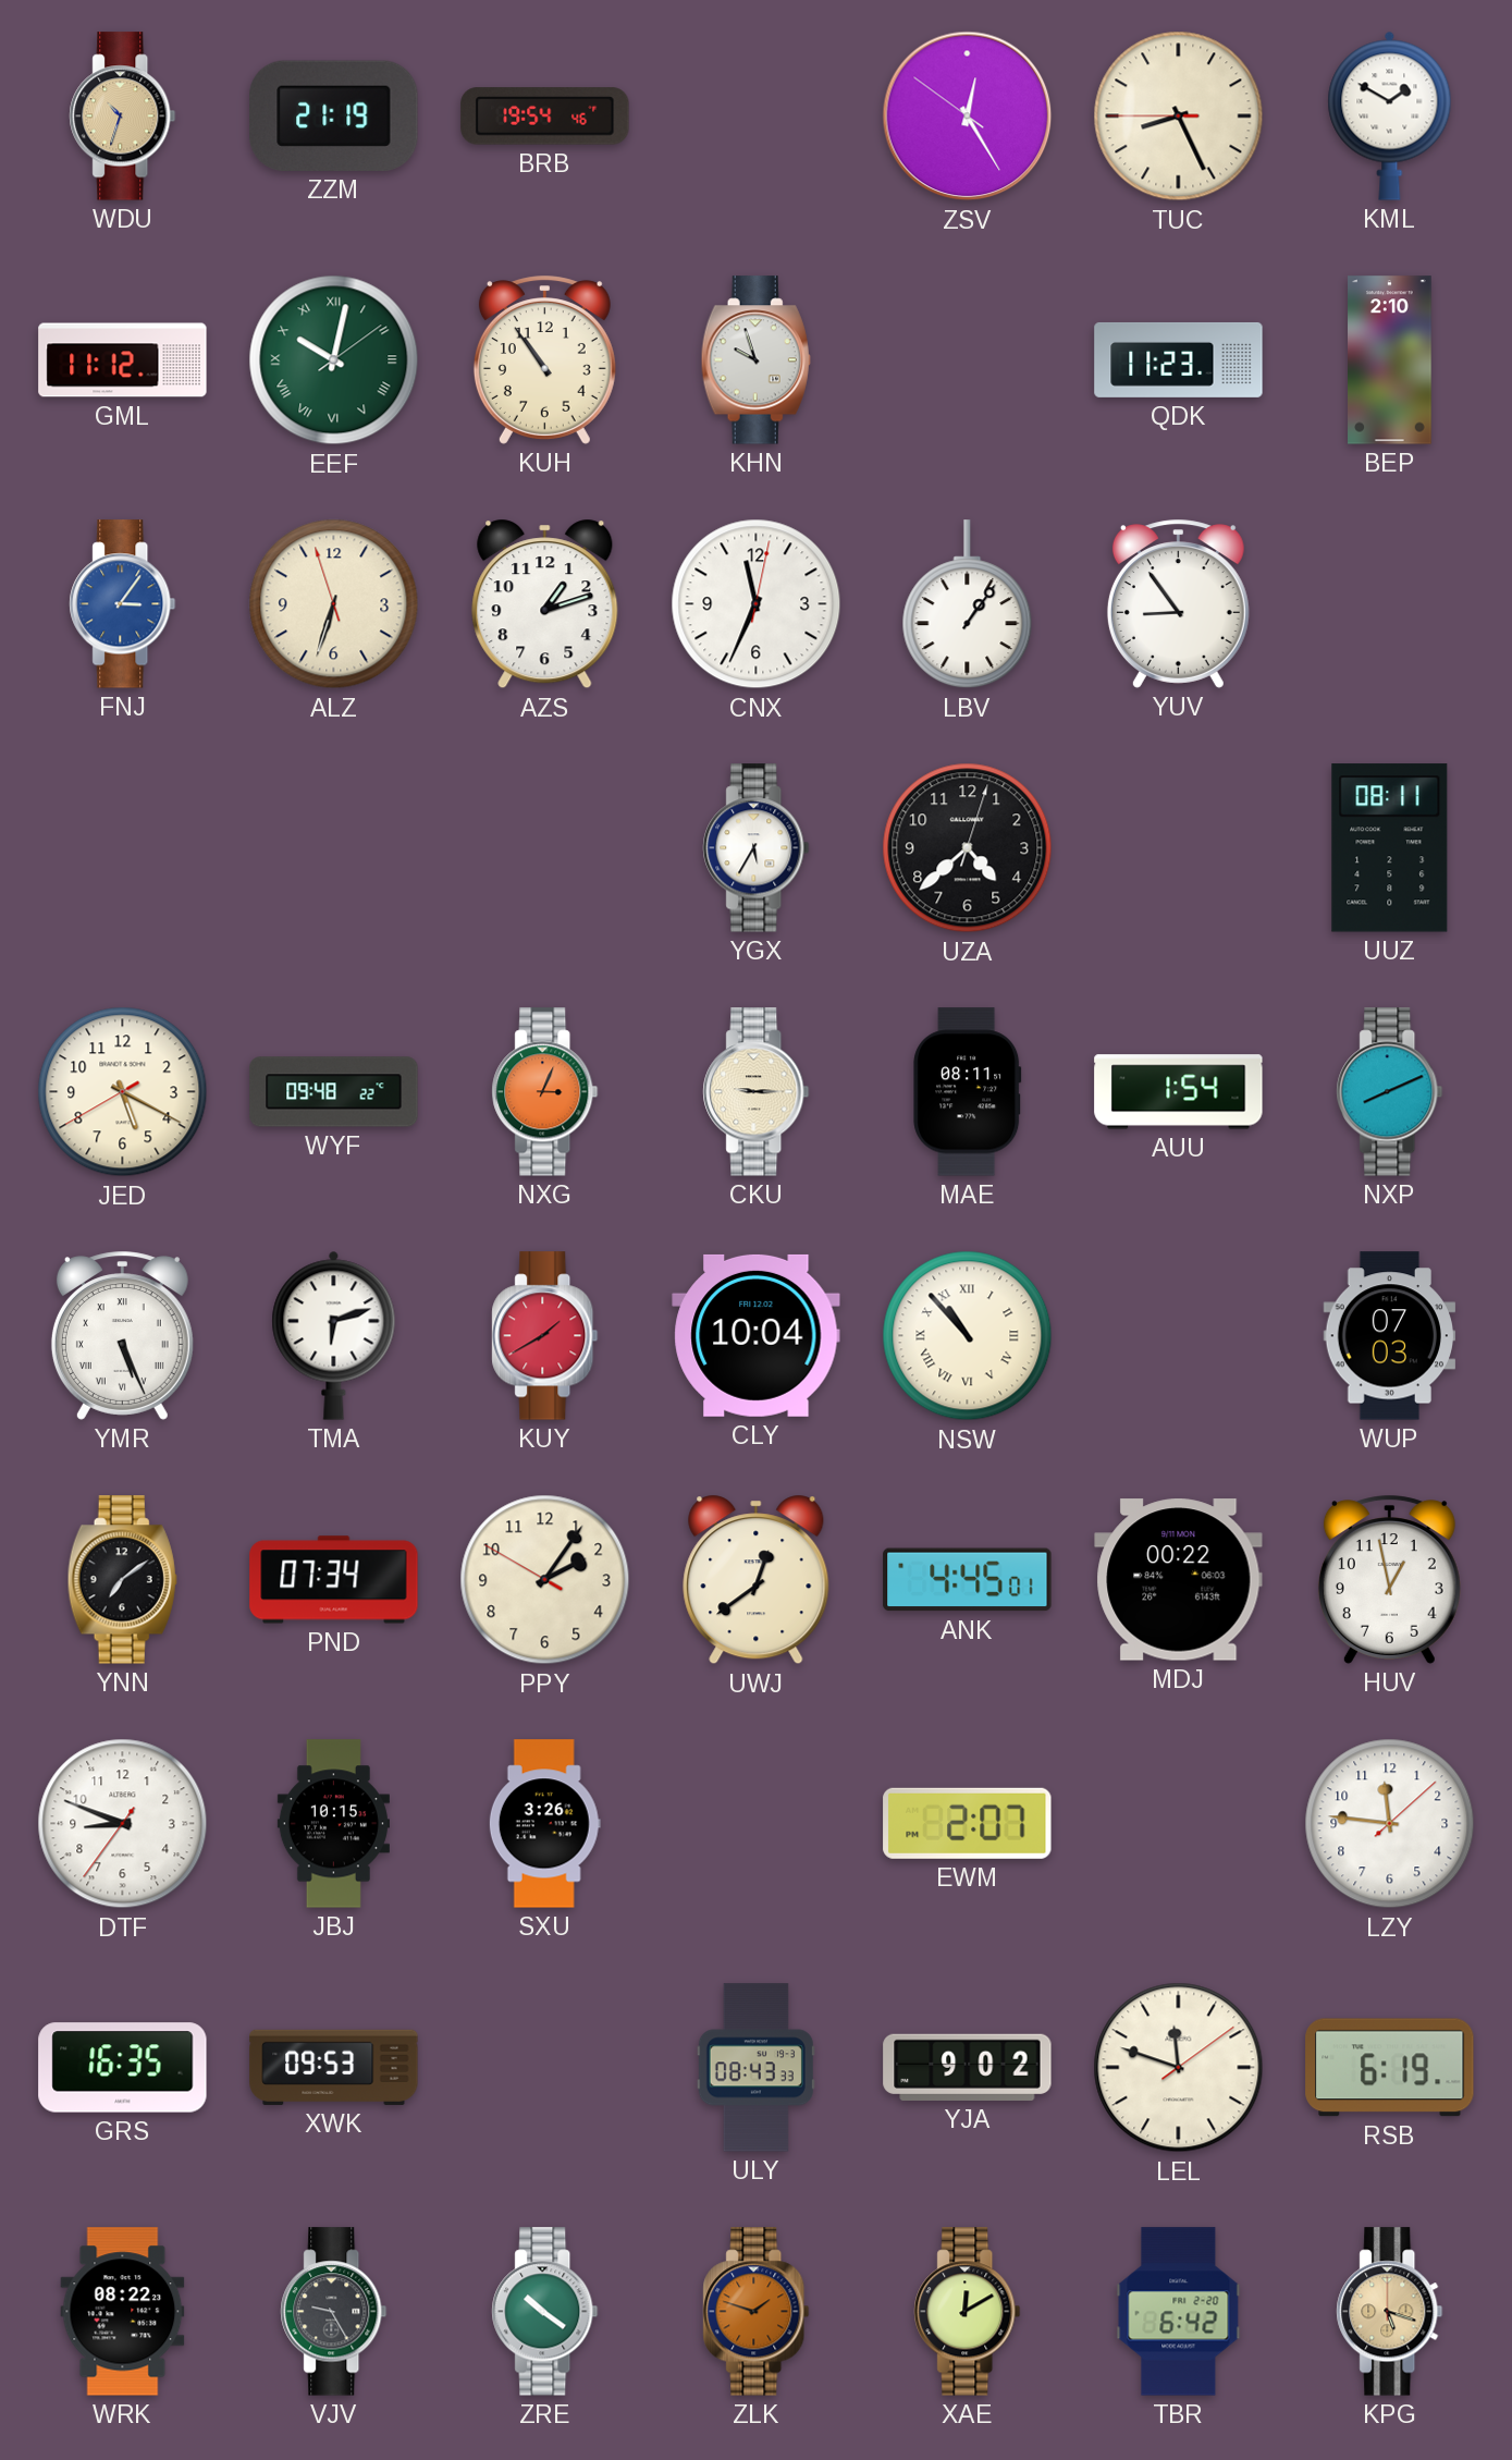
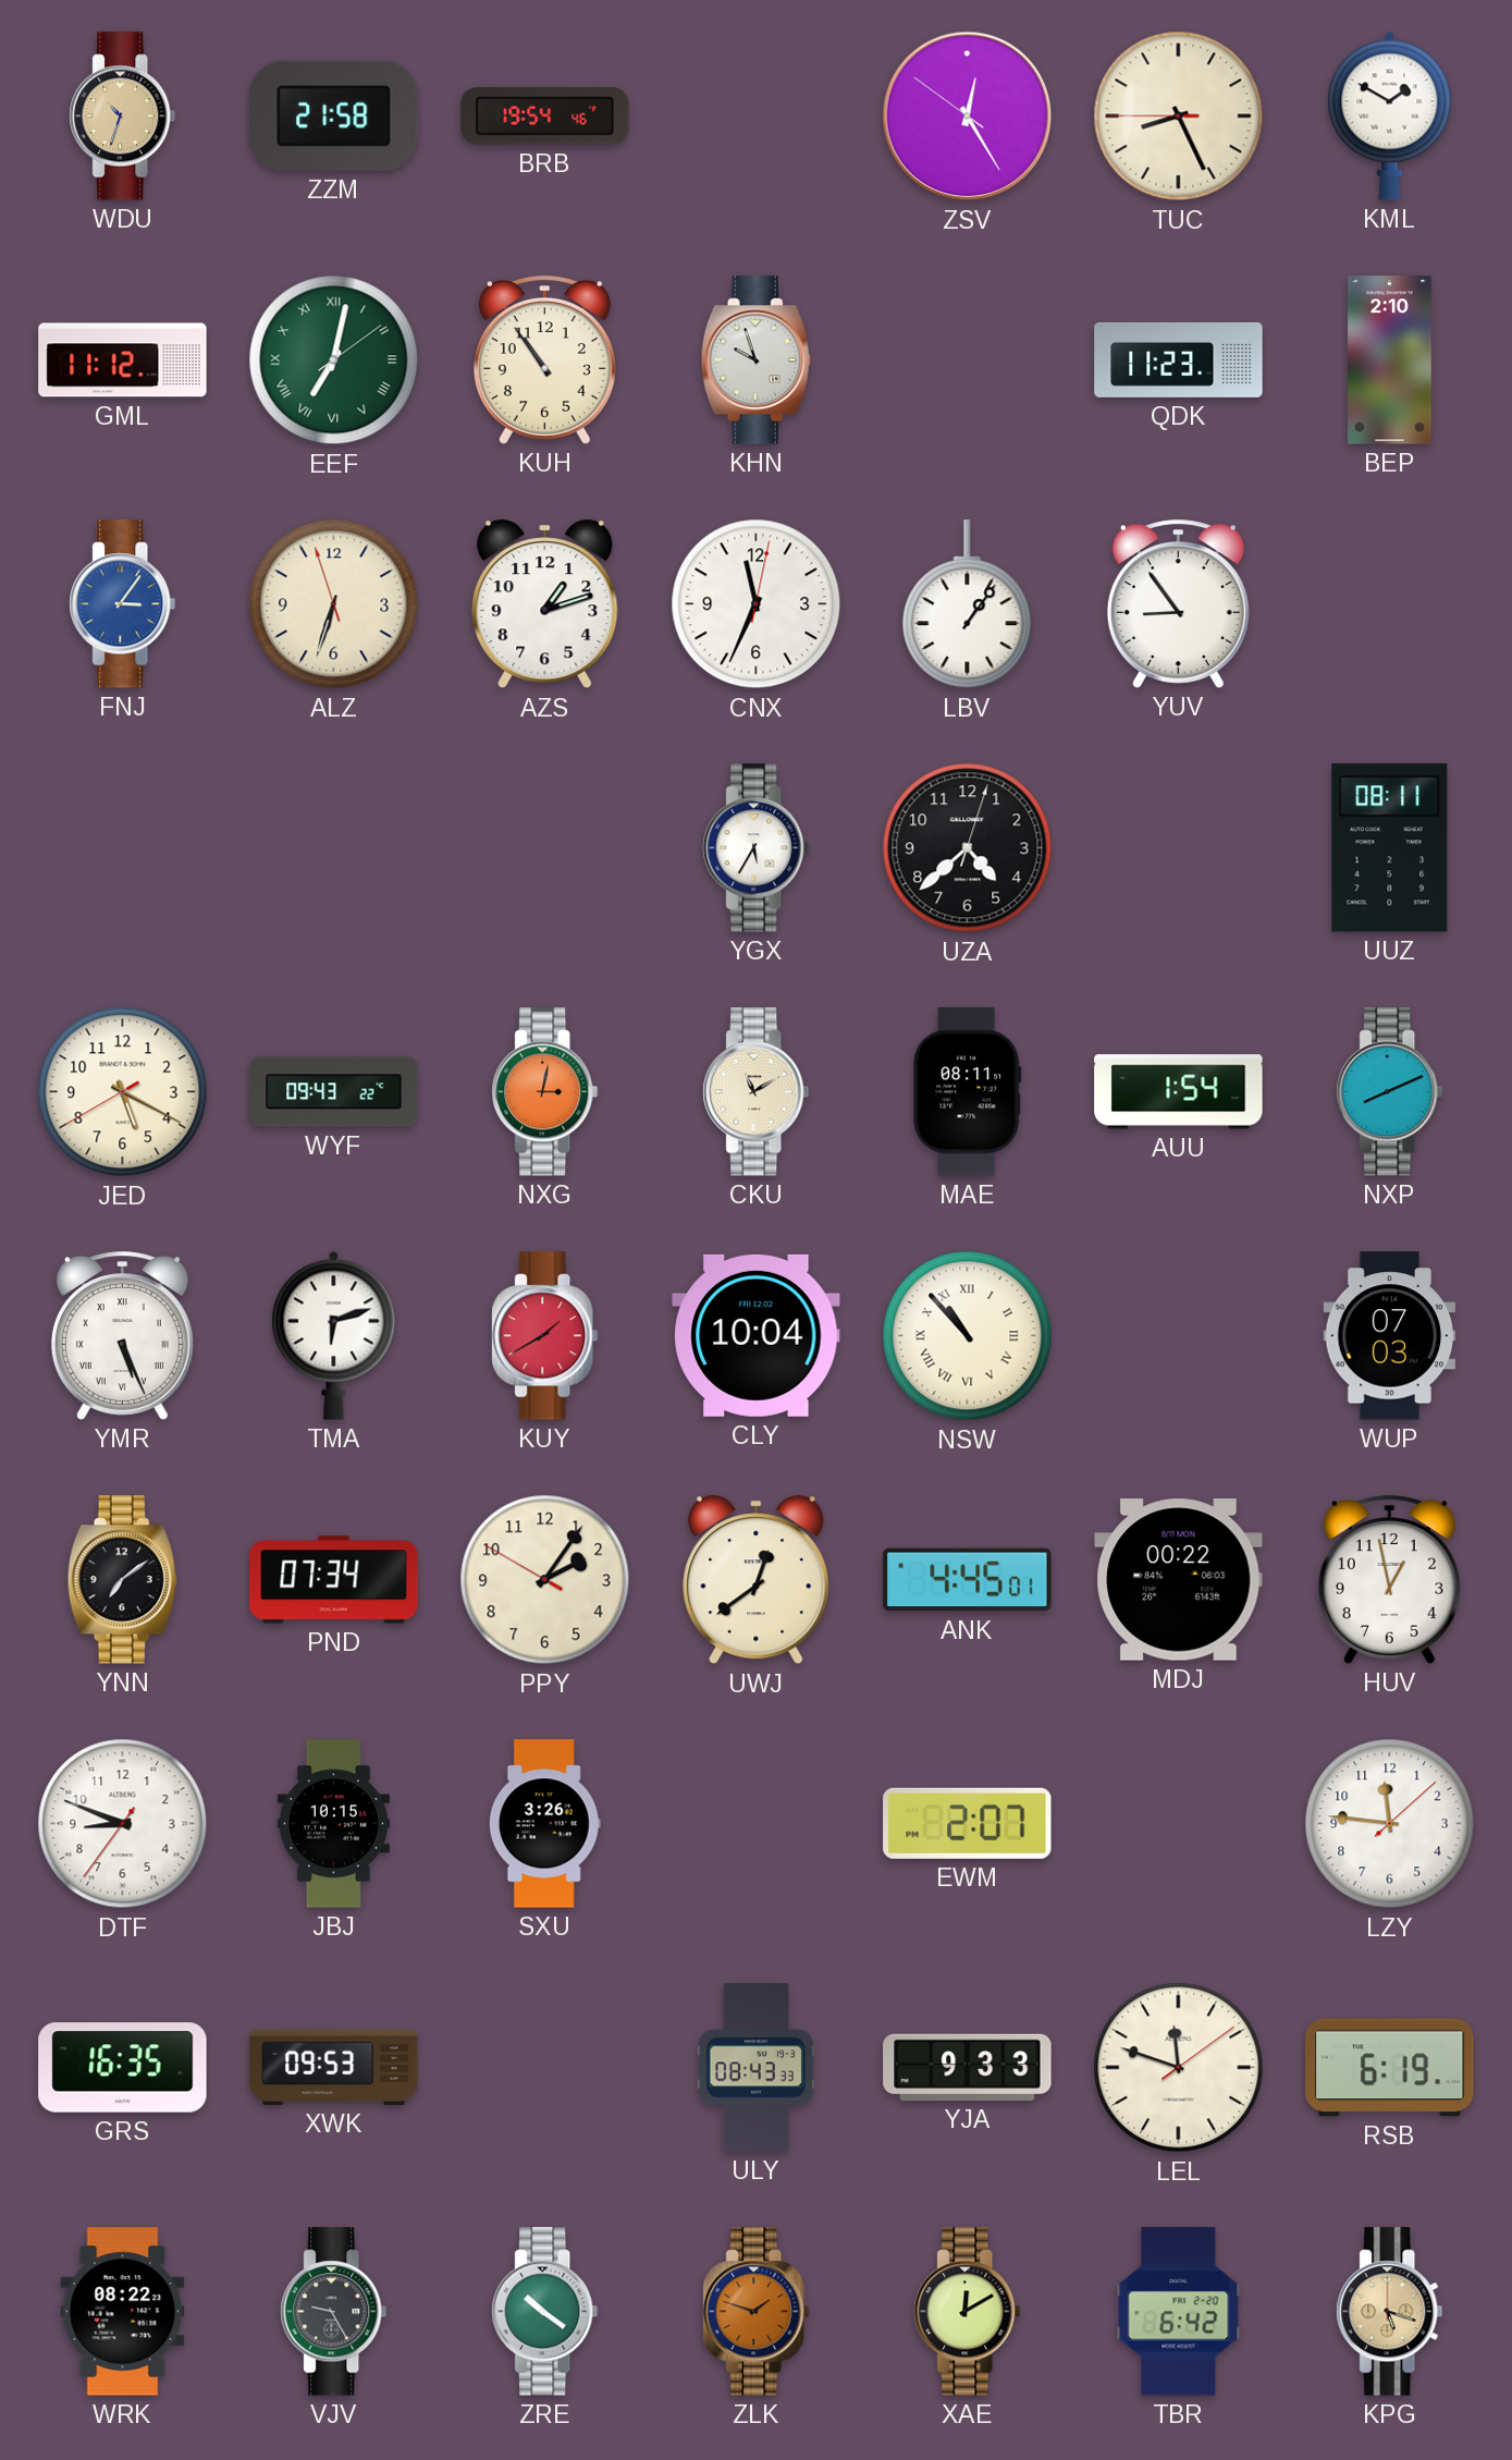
ZZM: 21:19 -> 21:58
EEF: 10:02 -> 7:02
WYF: 09:48 -> 09:43
NXG: 3:04 -> 3:02
CKU: 9:15 -> 11:10
YJA: 9:02 -> 9:33
